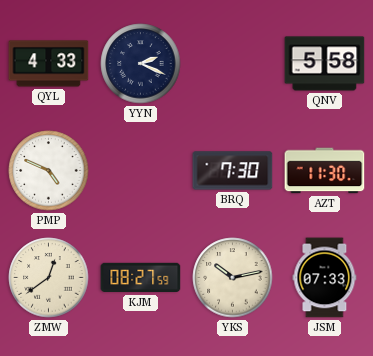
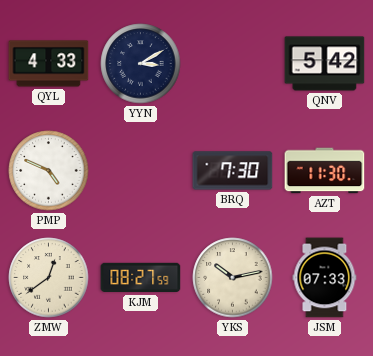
YYN: 2:19 -> 3:10
QNV: 5:58 -> 5:42
